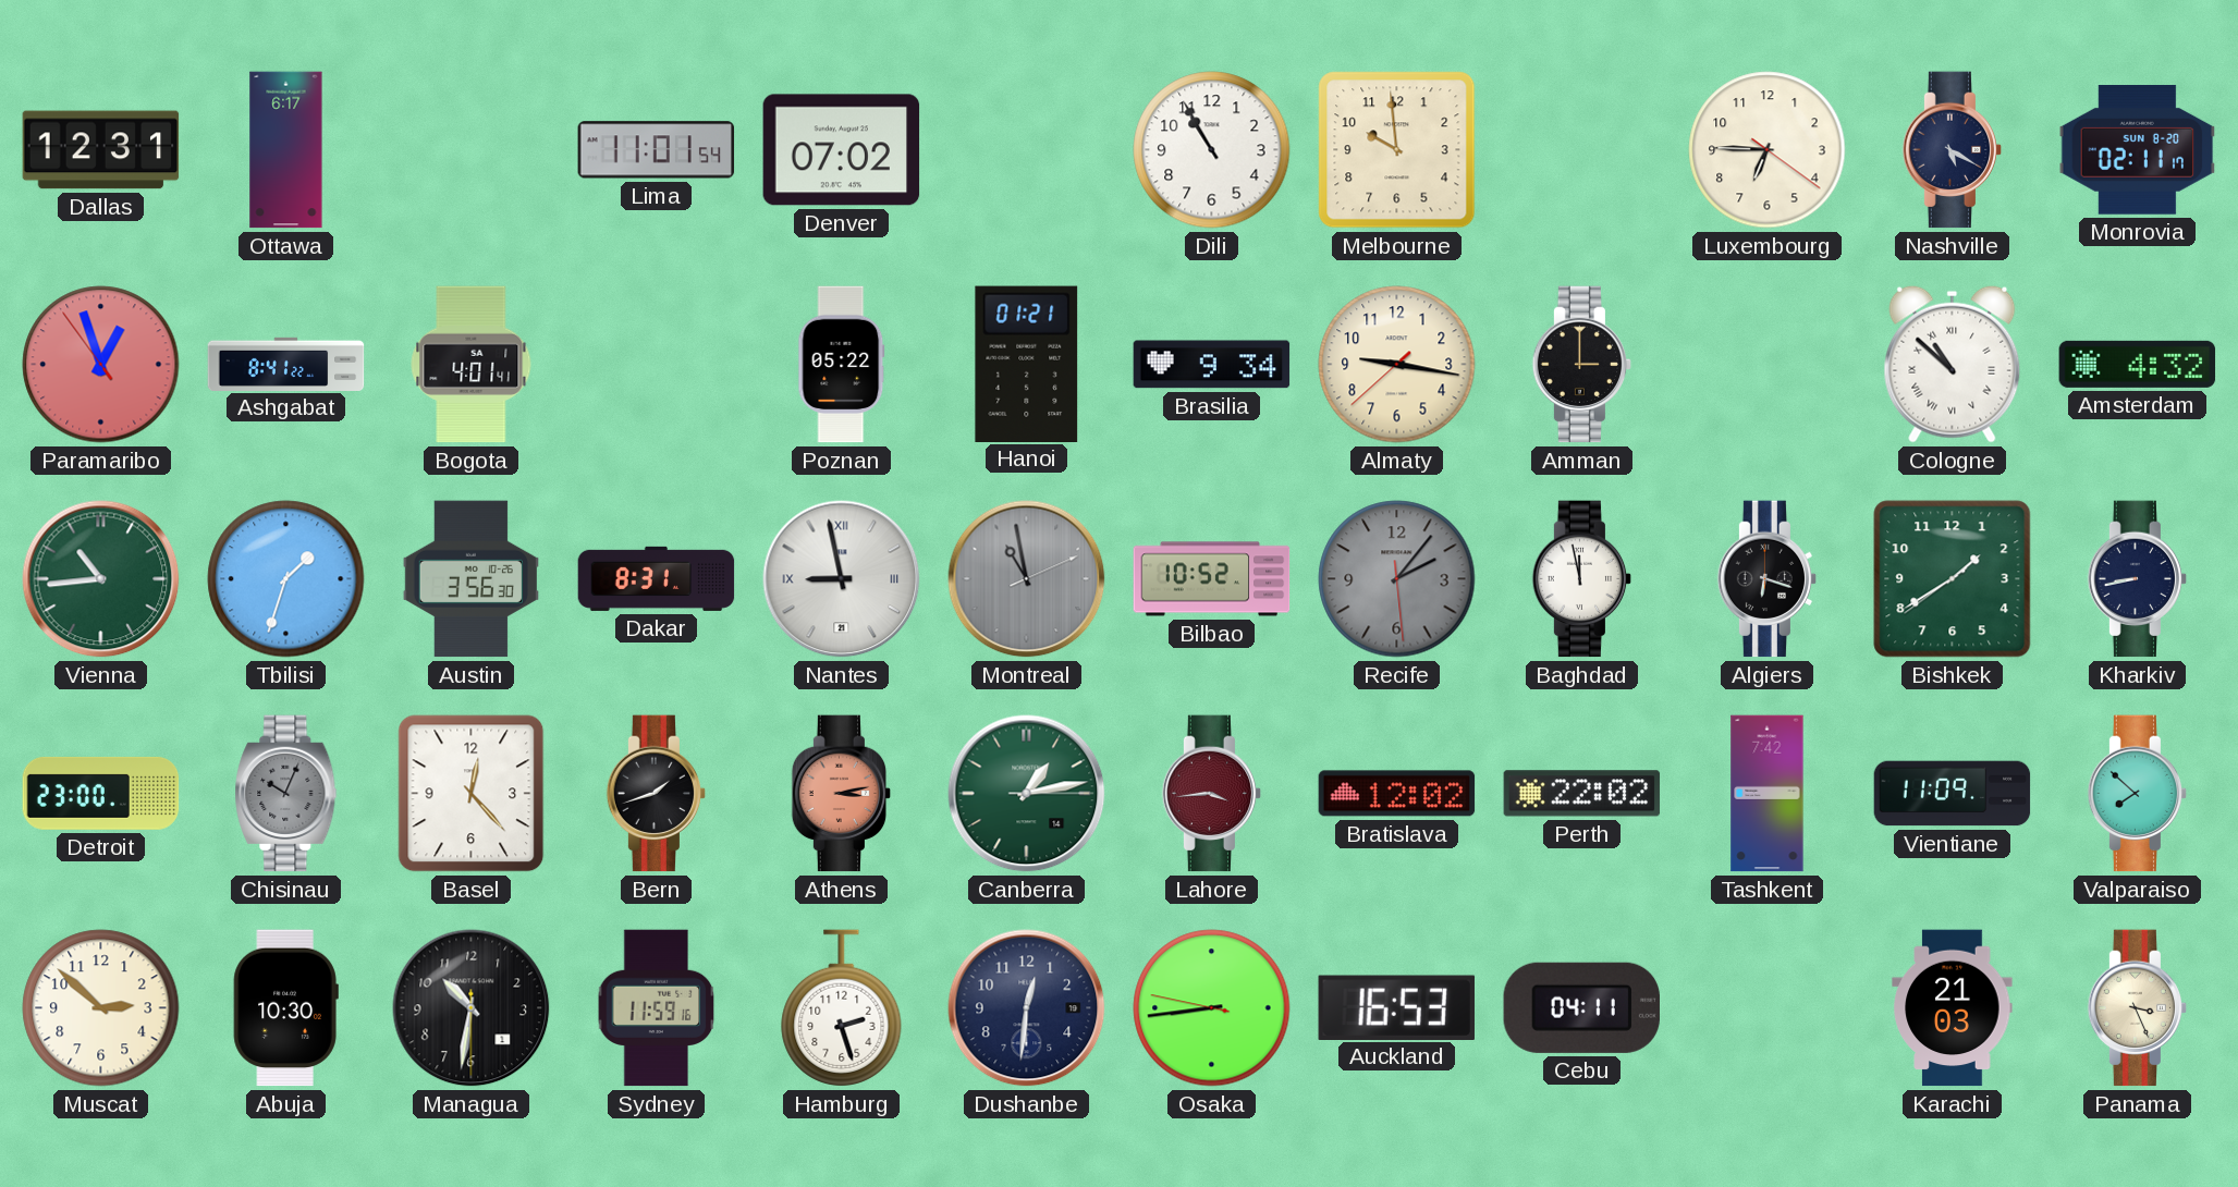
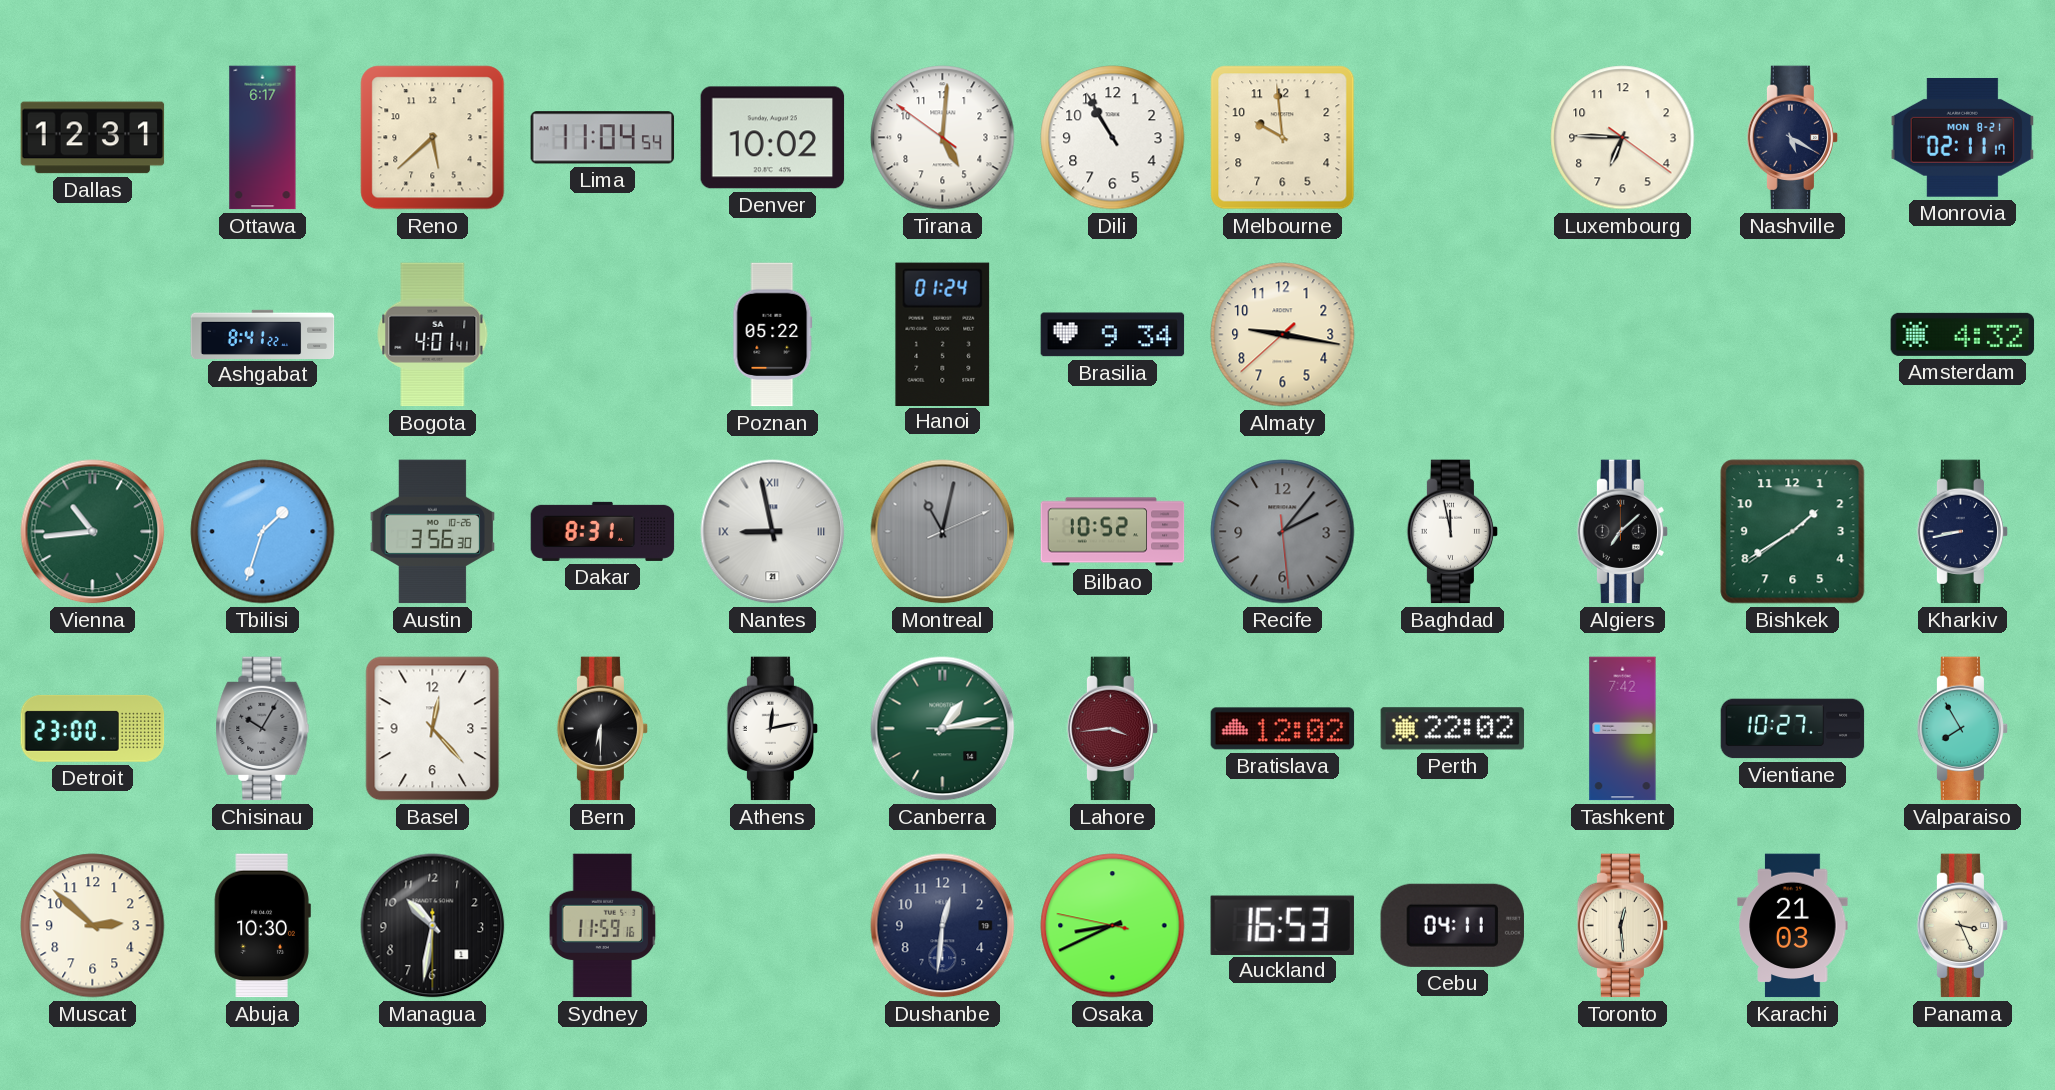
Reno: none -> 5:38
Lima: 11:01 -> 11:04
Denver: 07:02 -> 10:02
Tirana: none -> 5:00
Monrovia date: SUN 8-20 -> MON 8-21
Paramaribo: 12:56 -> none
Hanoi: 01:21 -> 01:24
Amman: 3:00 -> none
Cologne: 10:52 -> none
Montreal: 10:58 -> 11:02
Algiers: 6:18 -> 7:08
Chisinau: 10:04 -> 10:05
Bern: 1:42 -> 6:30
Athens: 3:13 -> 12:13
Athens dial: salmon -> white
Vientiane: 11:09 -> 10:27
Valparaiso: 7:52 -> 7:55
Hamburg: 2:27 -> none
Osaka: 8:43 -> 8:40
Toronto: none -> 12:29
